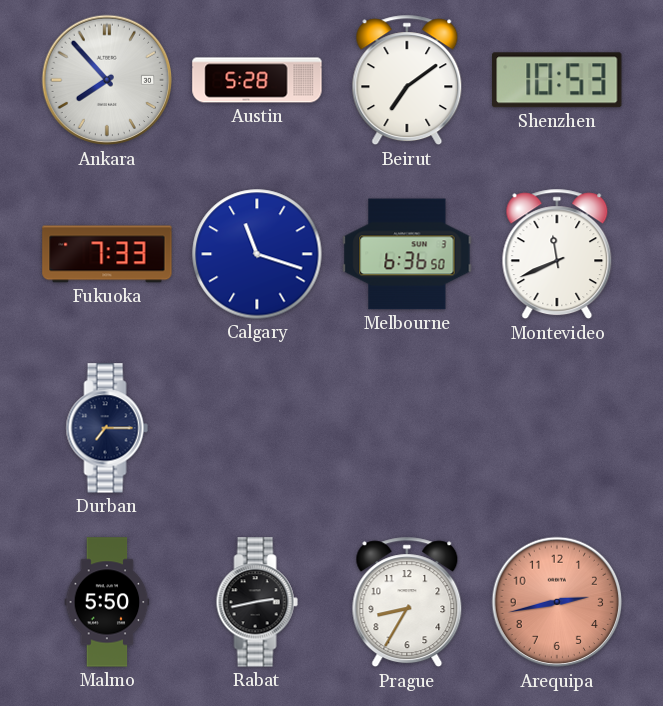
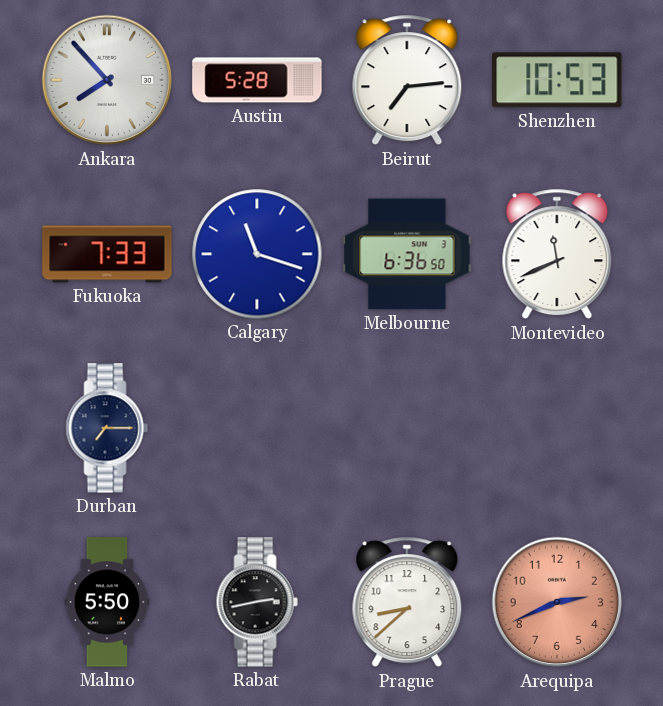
Beirut: 7:09 -> 7:14
Prague: 8:35 -> 8:38
Arequipa: 2:43 -> 2:41
